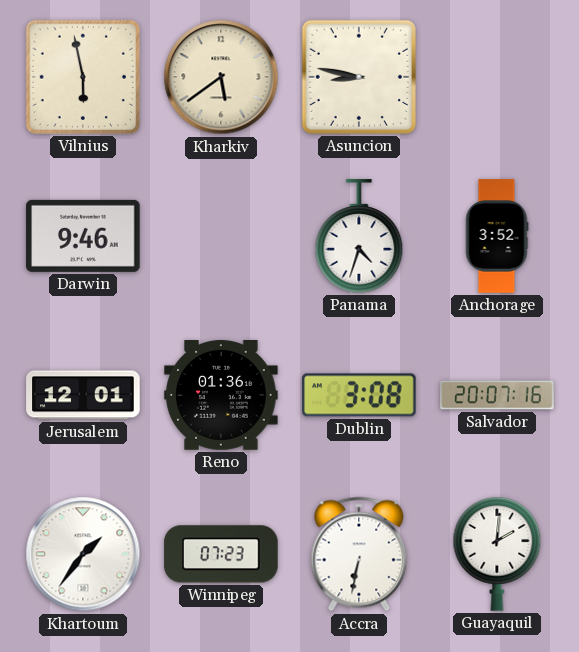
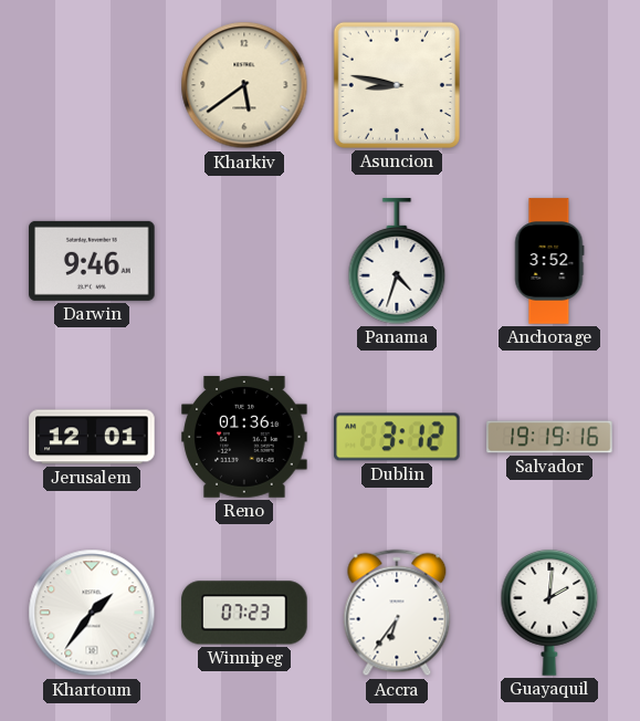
Vilnius: 5:58 -> none
Dublin: 3:08 -> 3:12
Salvador: 20:07 -> 19:19
Accra: 6:32 -> 6:36
